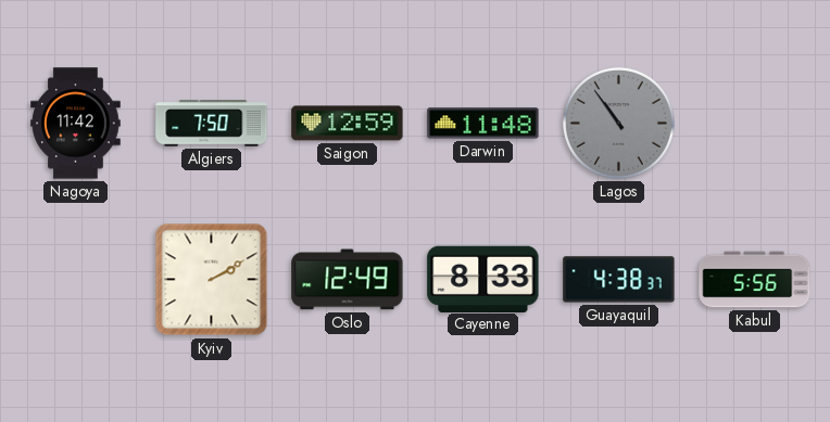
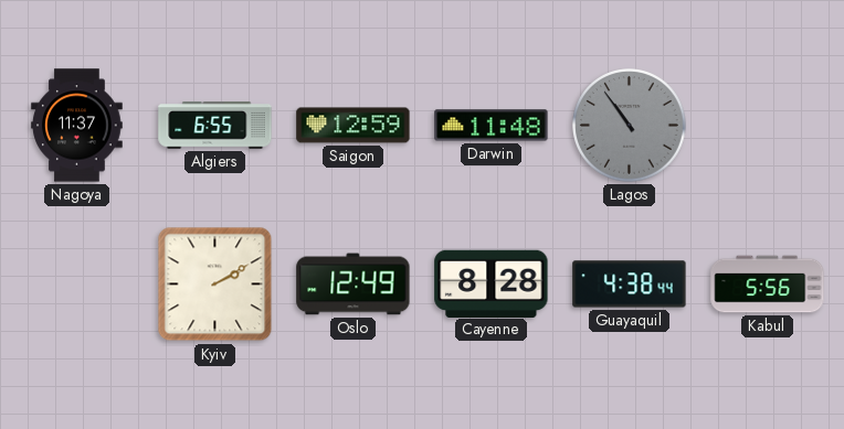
Nagoya: 11:42 -> 11:37
Algiers: 7:50 -> 6:55
Cayenne: 8:33 -> 8:28
Guayaquil: 4:38:37 -> 4:38:44
